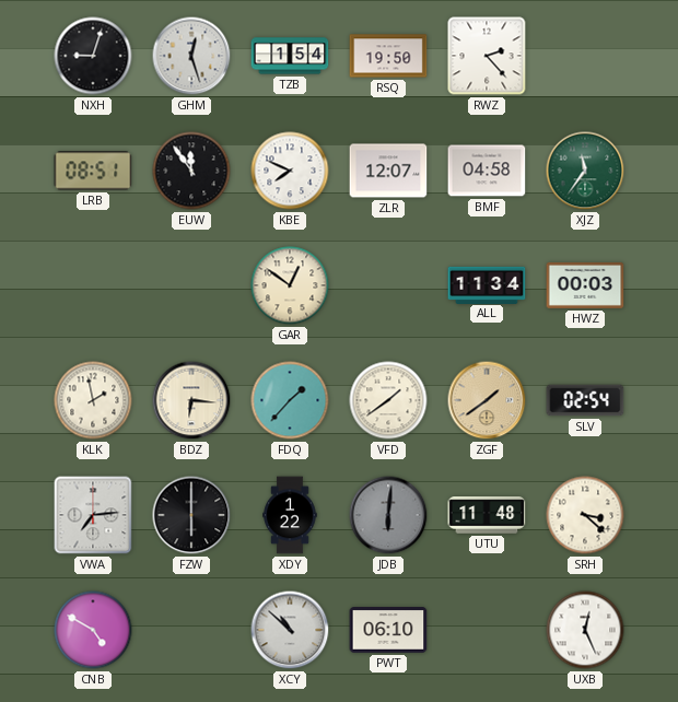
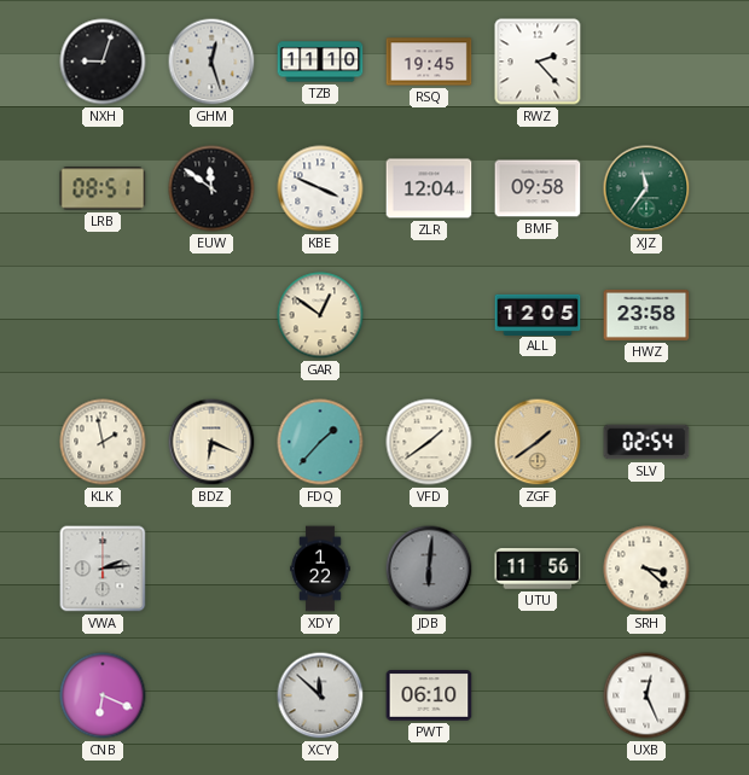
TZB: 1:54 -> 11:10
RSQ: 19:50 -> 19:45
EUW: 11:54 -> 11:51
KBE: 7:49 -> 3:49
ZLR: 12:07 -> 12:04
BMF: 04:58 -> 09:58
ALL: 11:34 -> 12:05
HWZ: 00:03 -> 23:58
BDZ: 6:16 -> 6:19
VWA: 7:14 -> 2:14
FZW: 6:00 -> none
UTU: 11:48 -> 11:56
CNB: 4:50 -> 6:19
XCY: 10:52 -> 11:52
